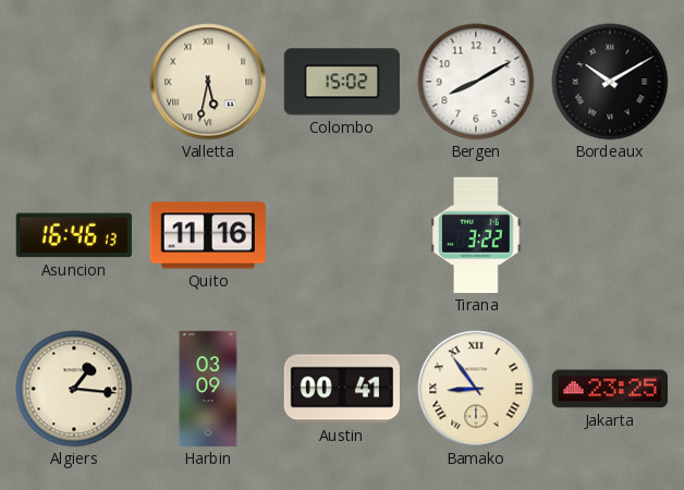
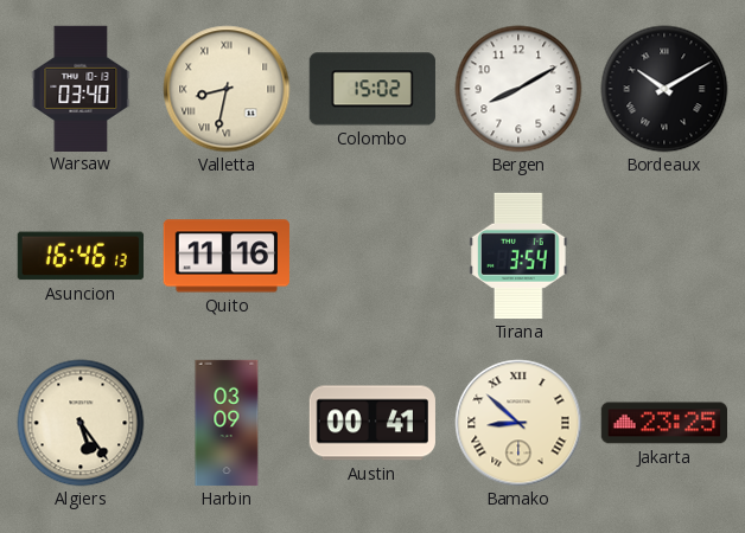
Warsaw: none -> 03:40
Valletta: 5:32 -> 8:32
Tirana: 3:22 -> 3:54
Algiers: 1:16 -> 5:24
Bamako: 8:54 -> 8:52
